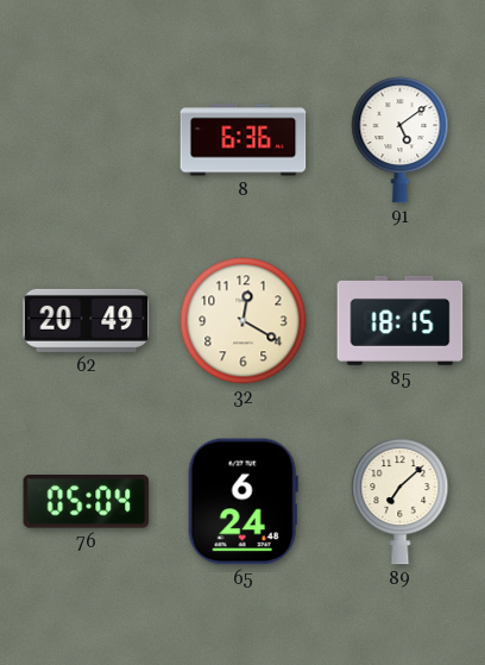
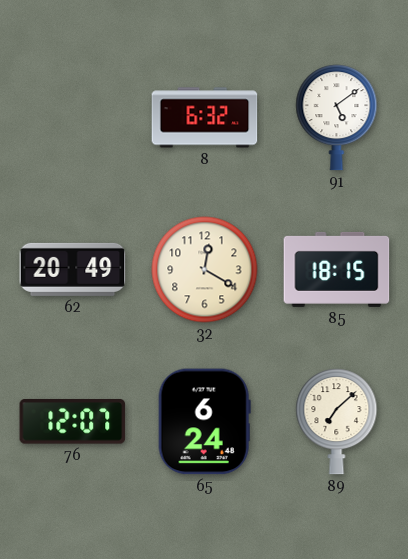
8: 6:36 -> 6:32
76: 05:04 -> 12:07
